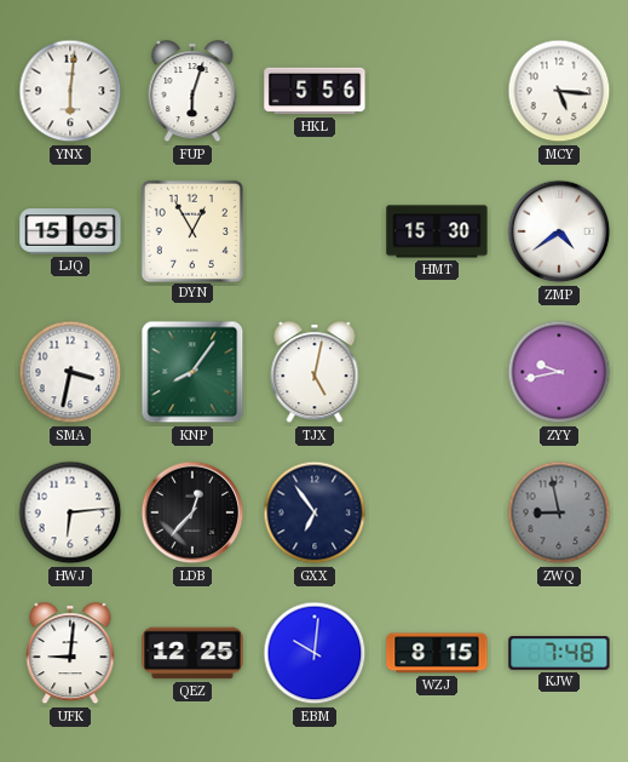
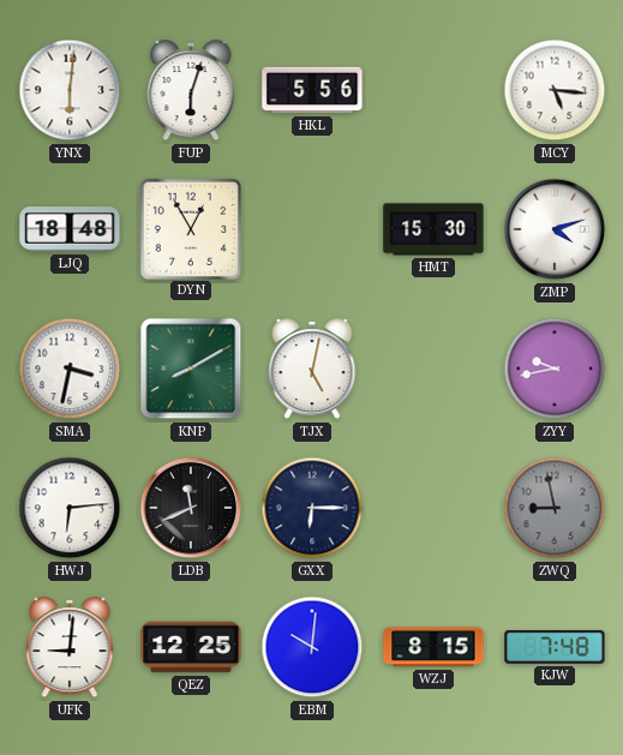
LJQ: 15:05 -> 18:48
ZMP: 4:39 -> 4:12
KNP: 8:06 -> 8:10
LDB: 12:37 -> 11:41
GXX: 6:54 -> 6:15
